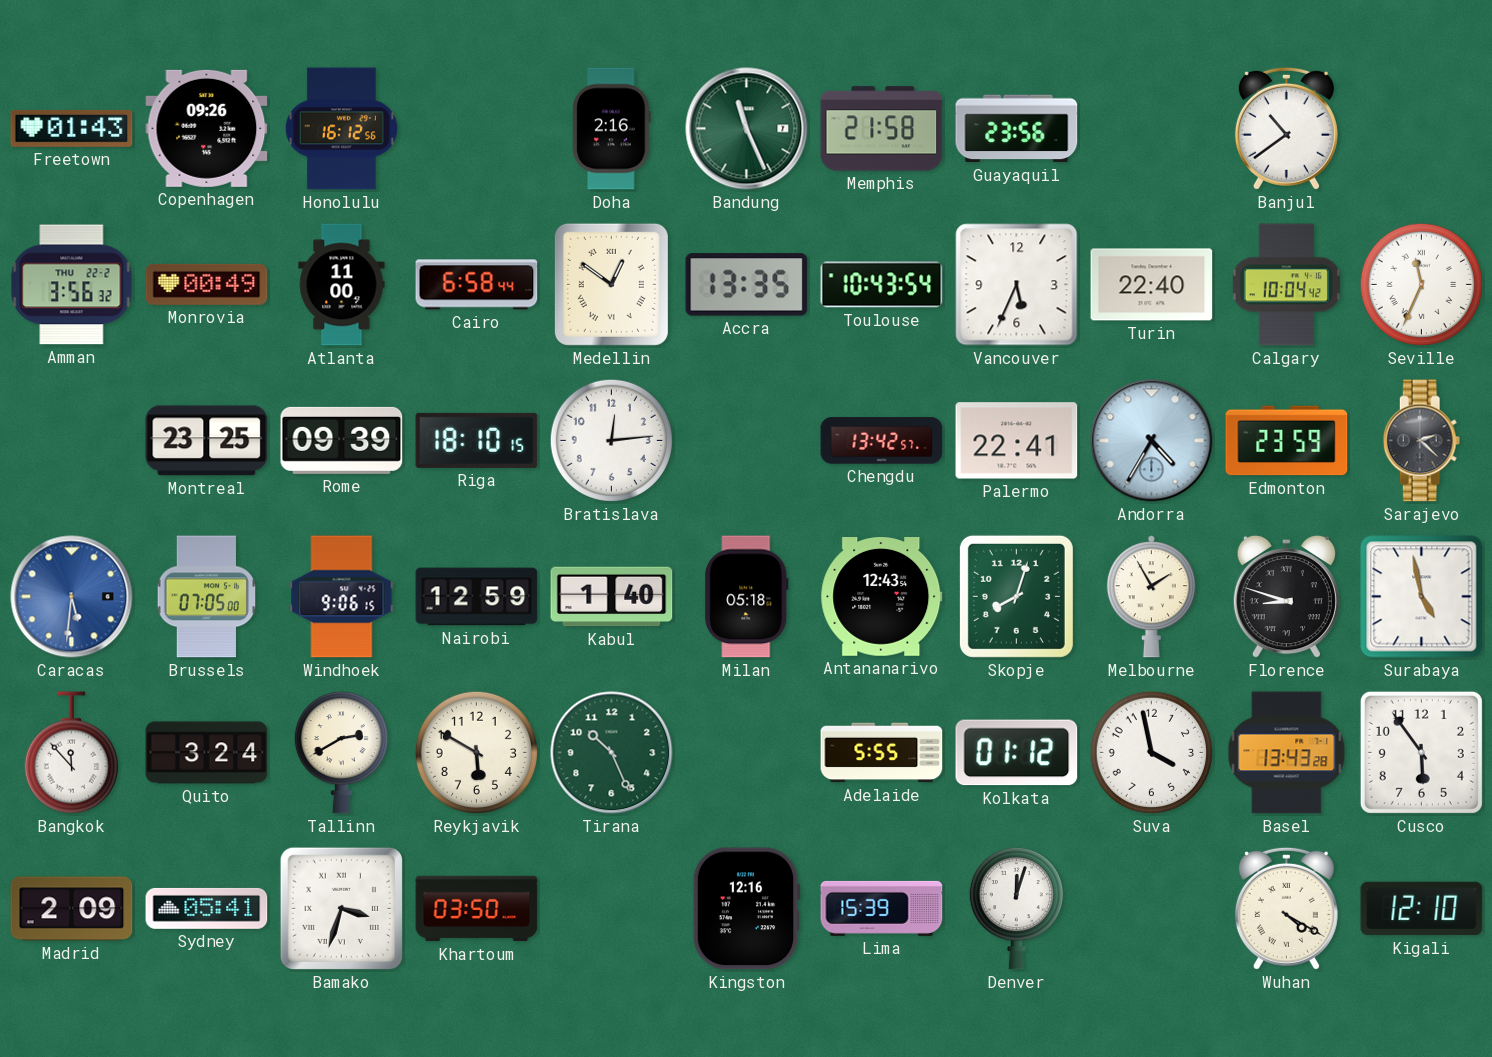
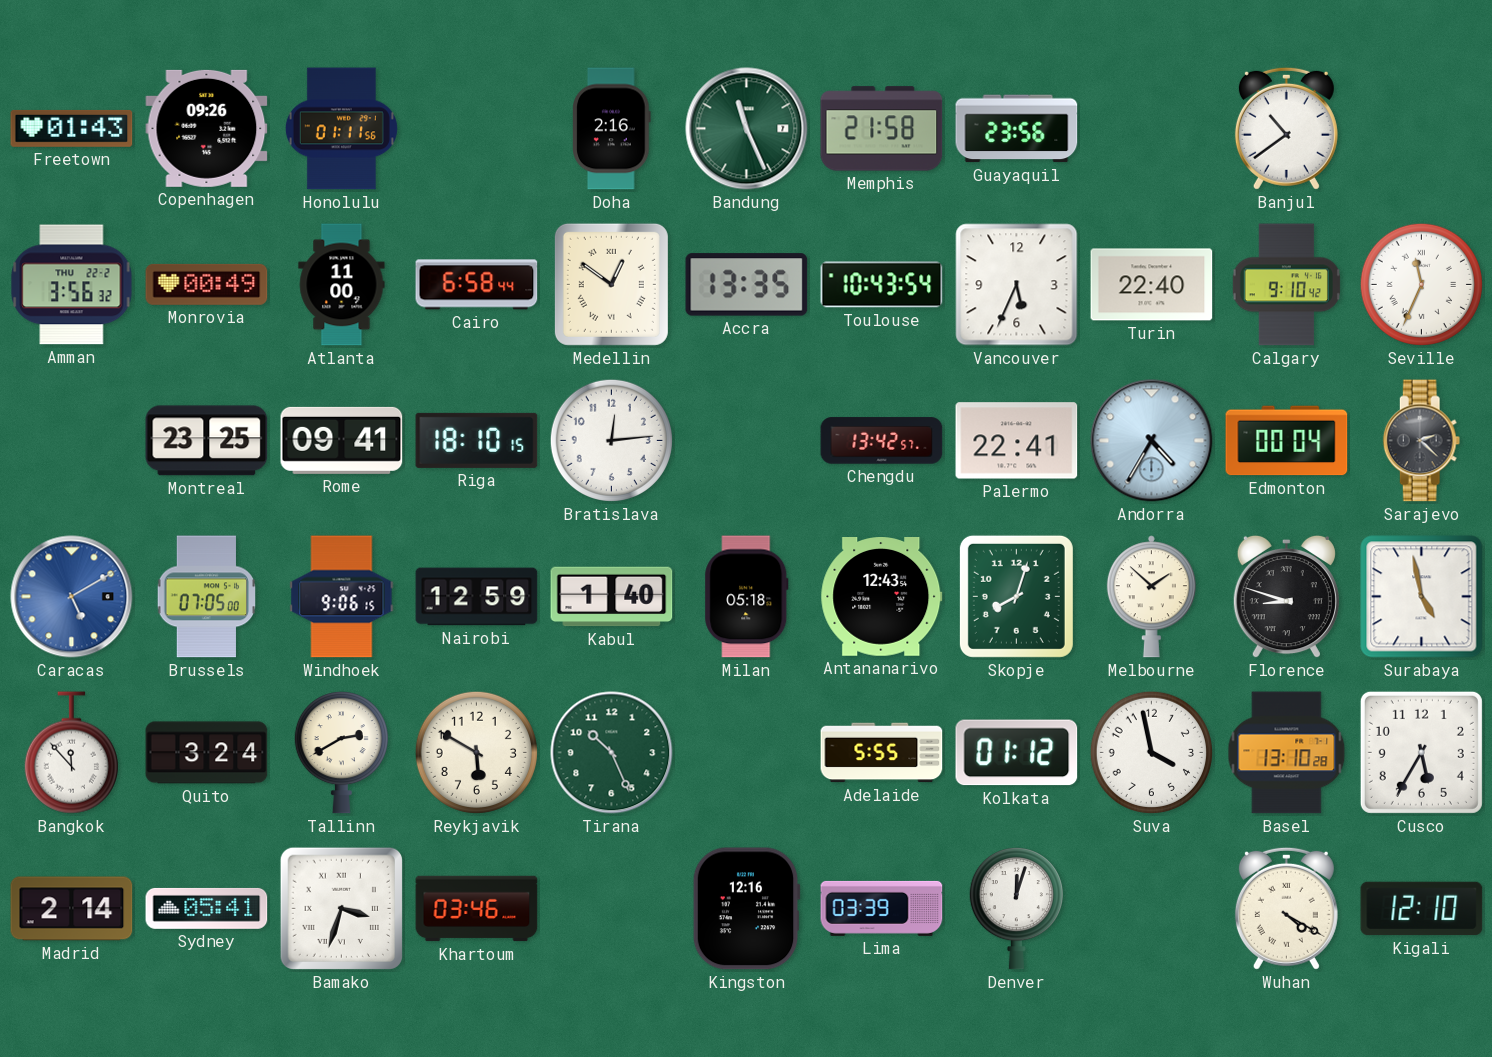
Honolulu: 16:12 -> 01:11
Calgary: 10:04 -> 9:10
Rome: 09:39 -> 09:41
Edmonton: 23:59 -> 00:04
Caracas: 5:31 -> 5:10
Melbourne: 1:55 -> 1:52
Basel: 13:43 -> 13:10
Cusco: 5:54 -> 5:35
Madrid: 2:09 -> 2:14
Khartoum: 03:50 -> 03:46
Lima: 15:39 -> 03:39
